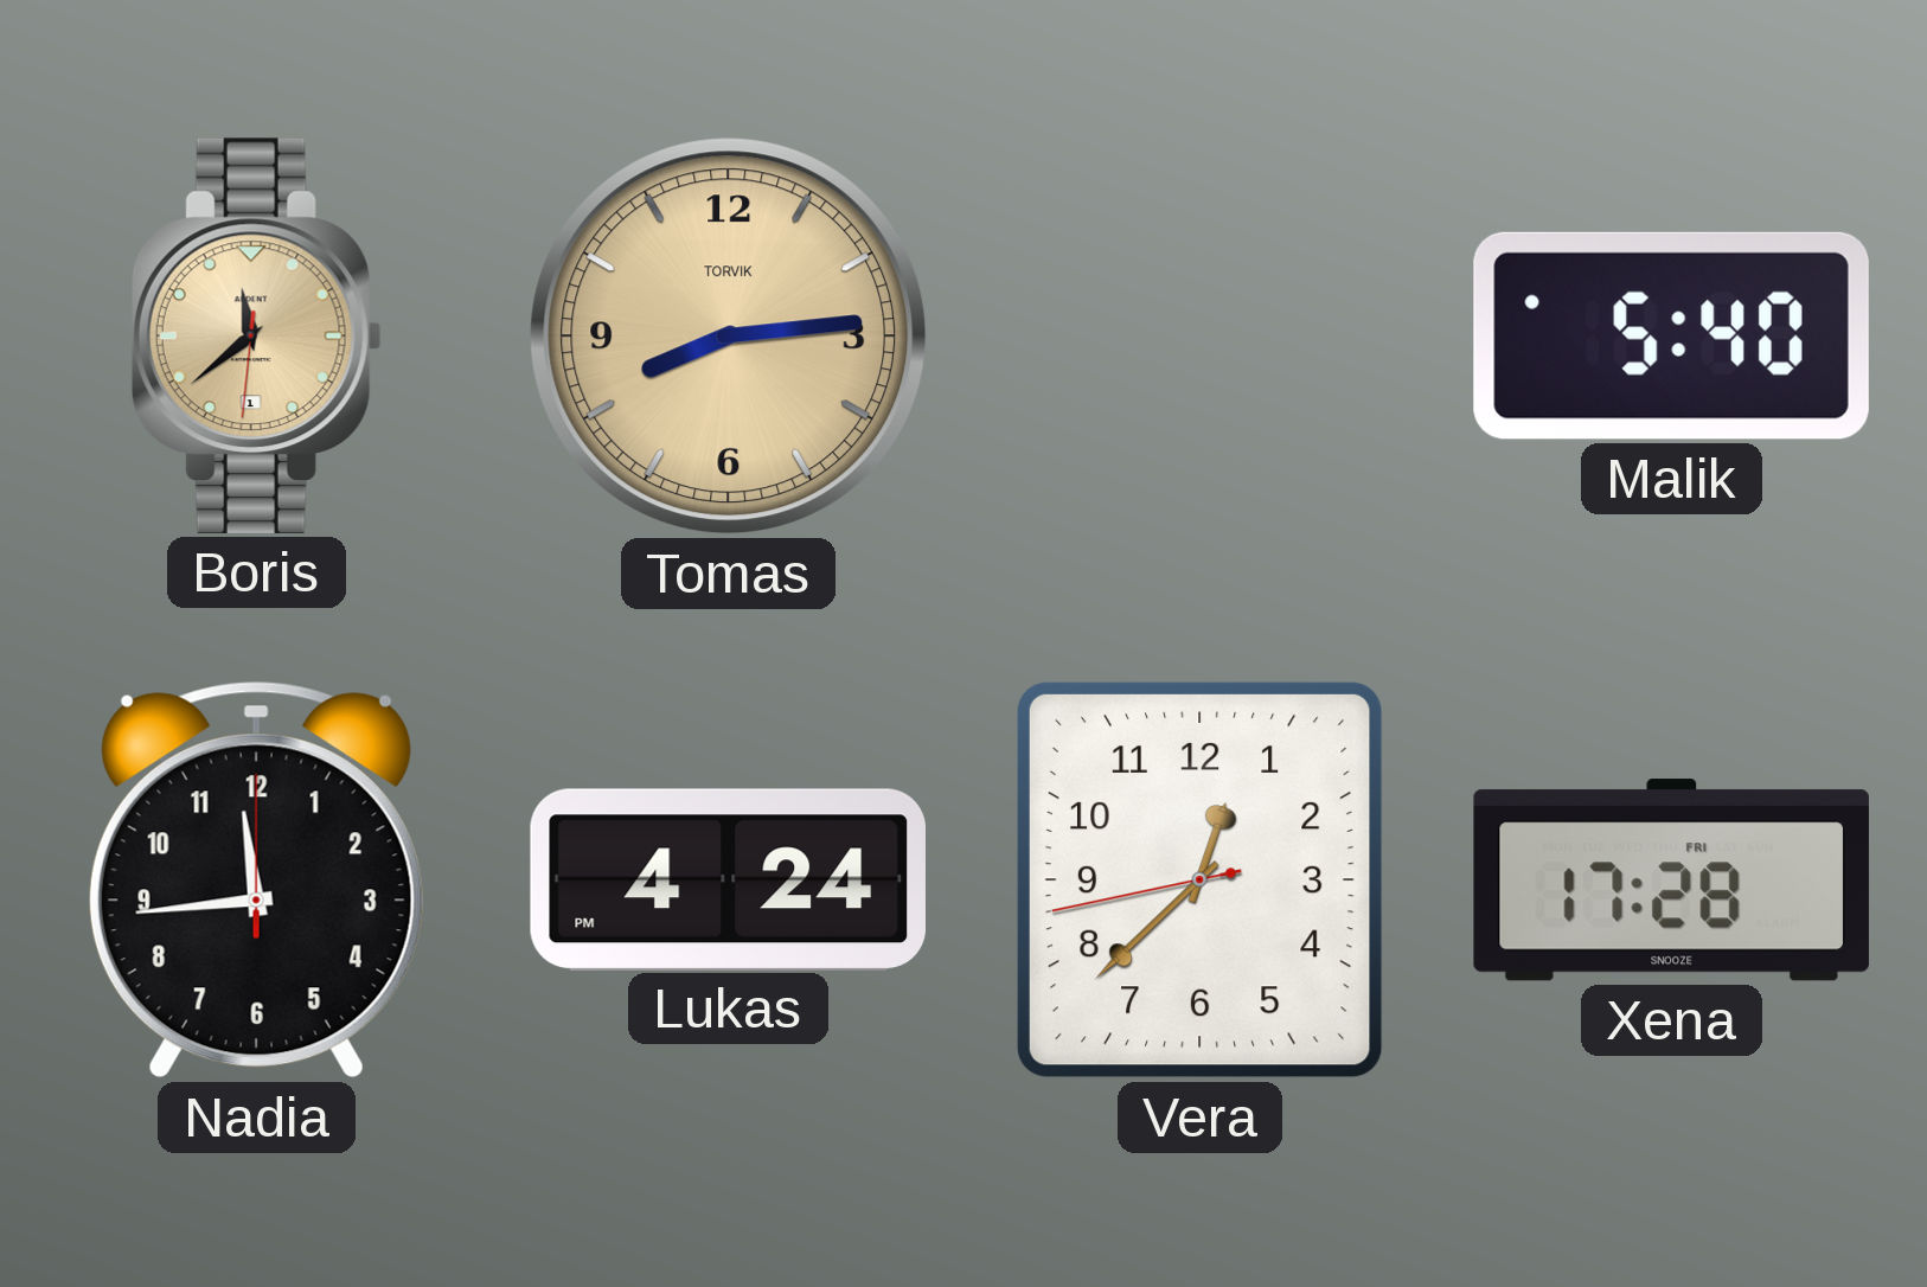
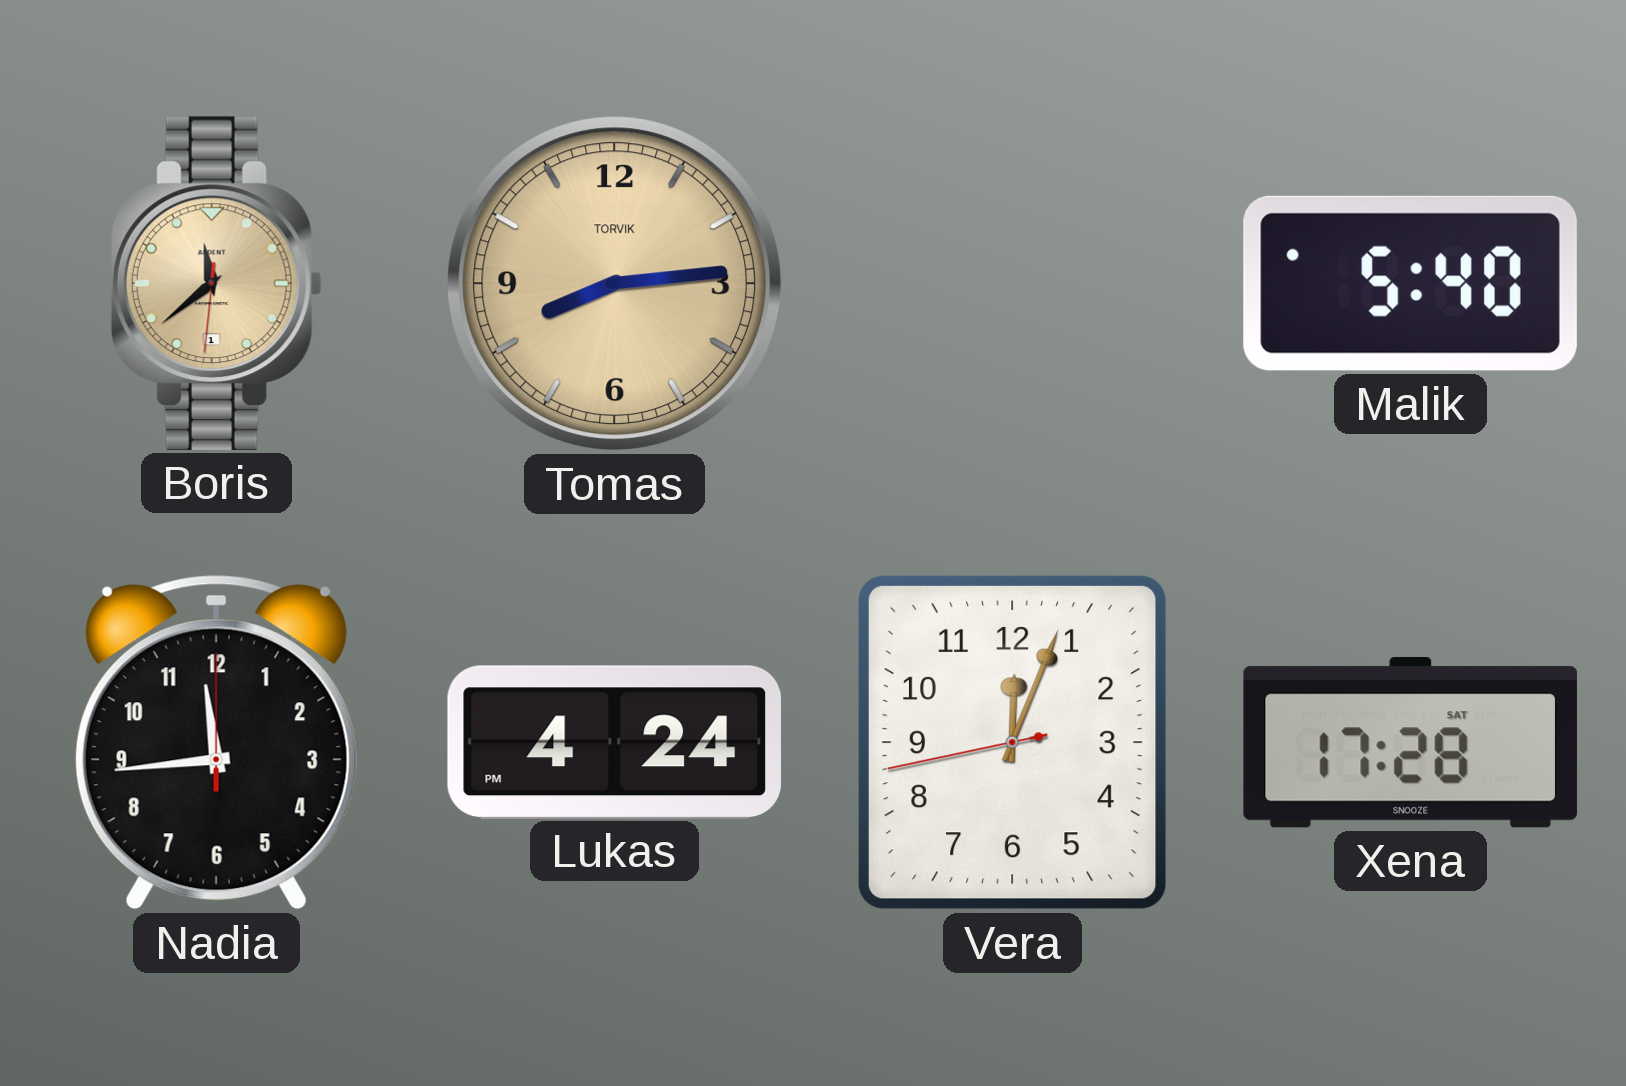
Vera: 12:37 -> 12:03
Xena date: FRI -> SAT
